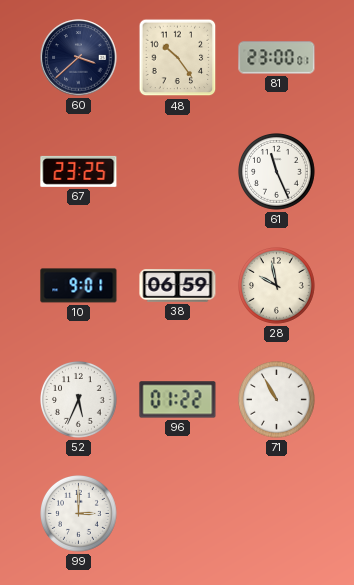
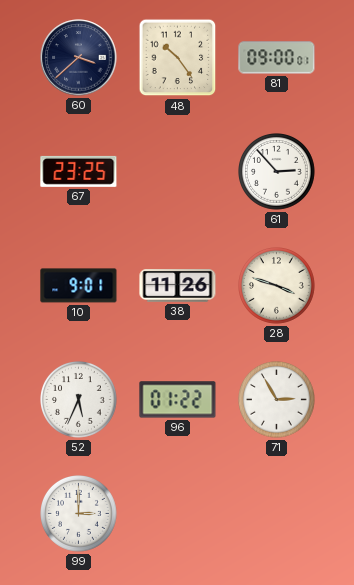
81: 23:00 -> 09:00
61: 11:26 -> 2:53
38: 06:59 -> 11:26
28: 9:58 -> 3:48
71: 10:55 -> 2:55
